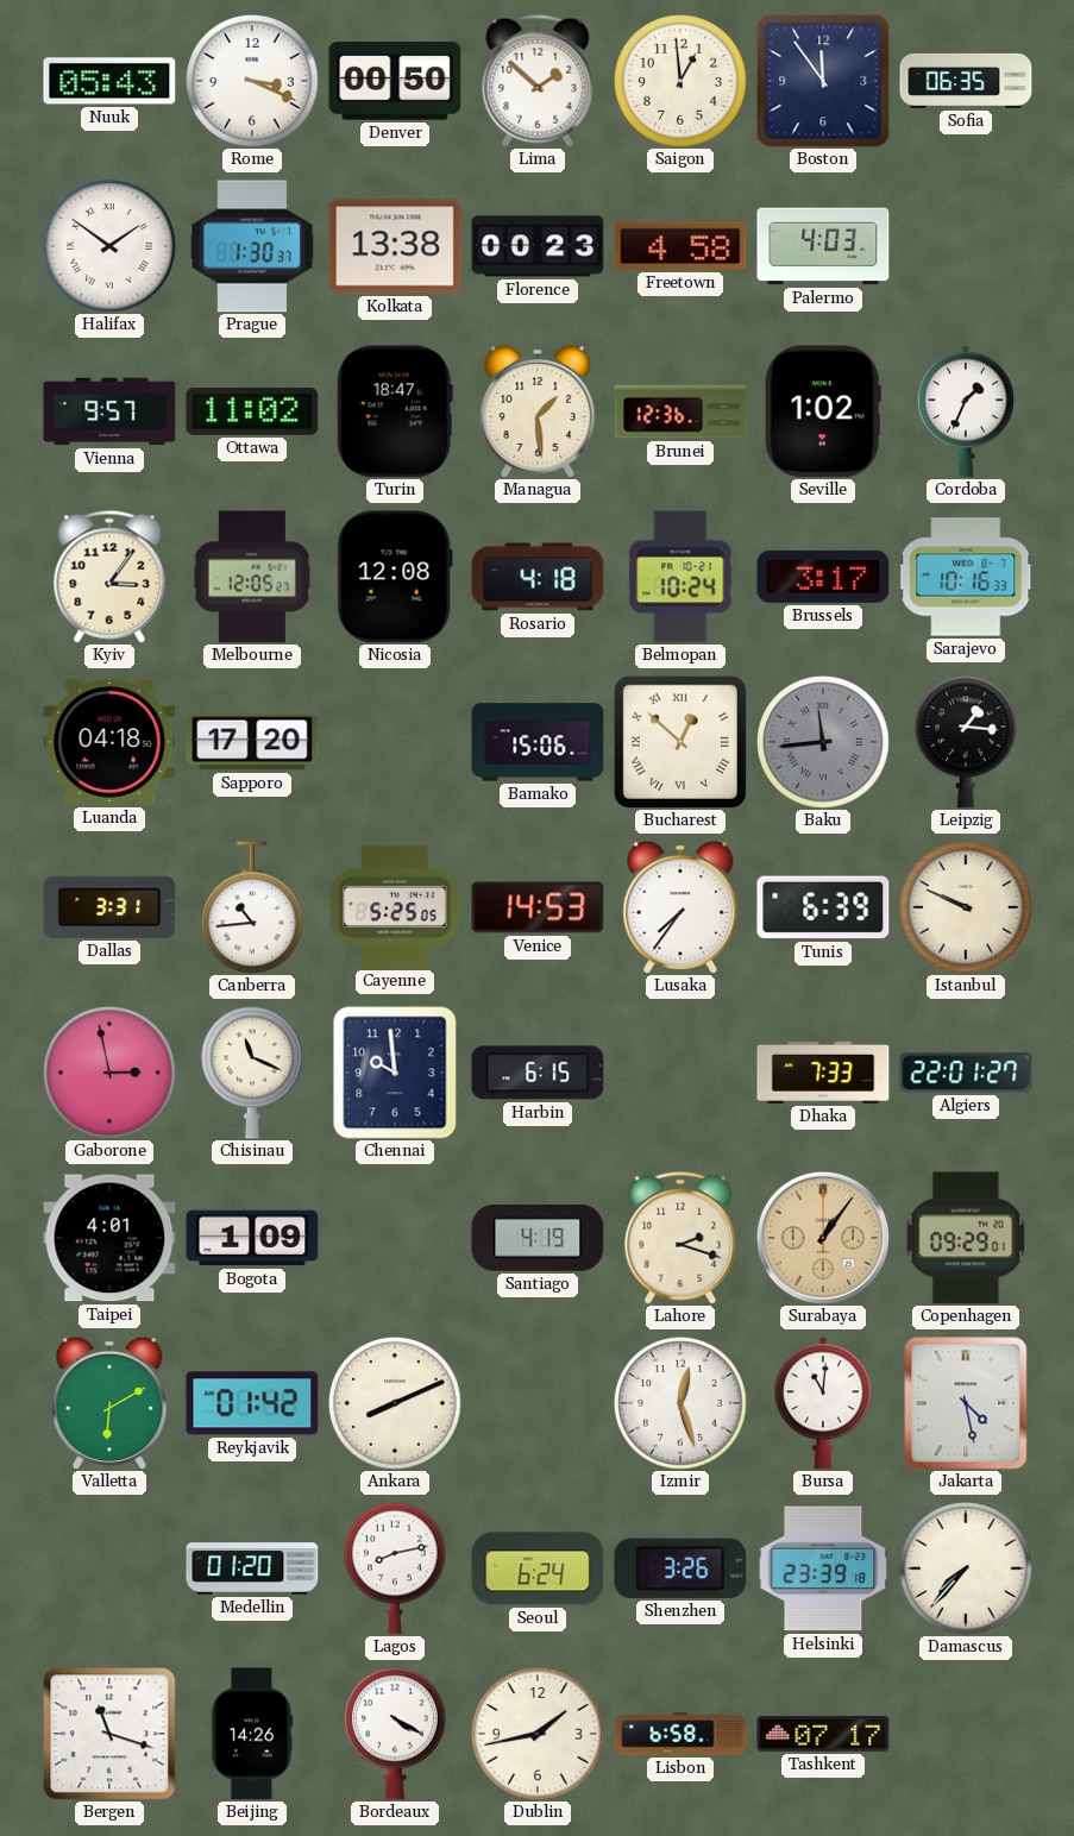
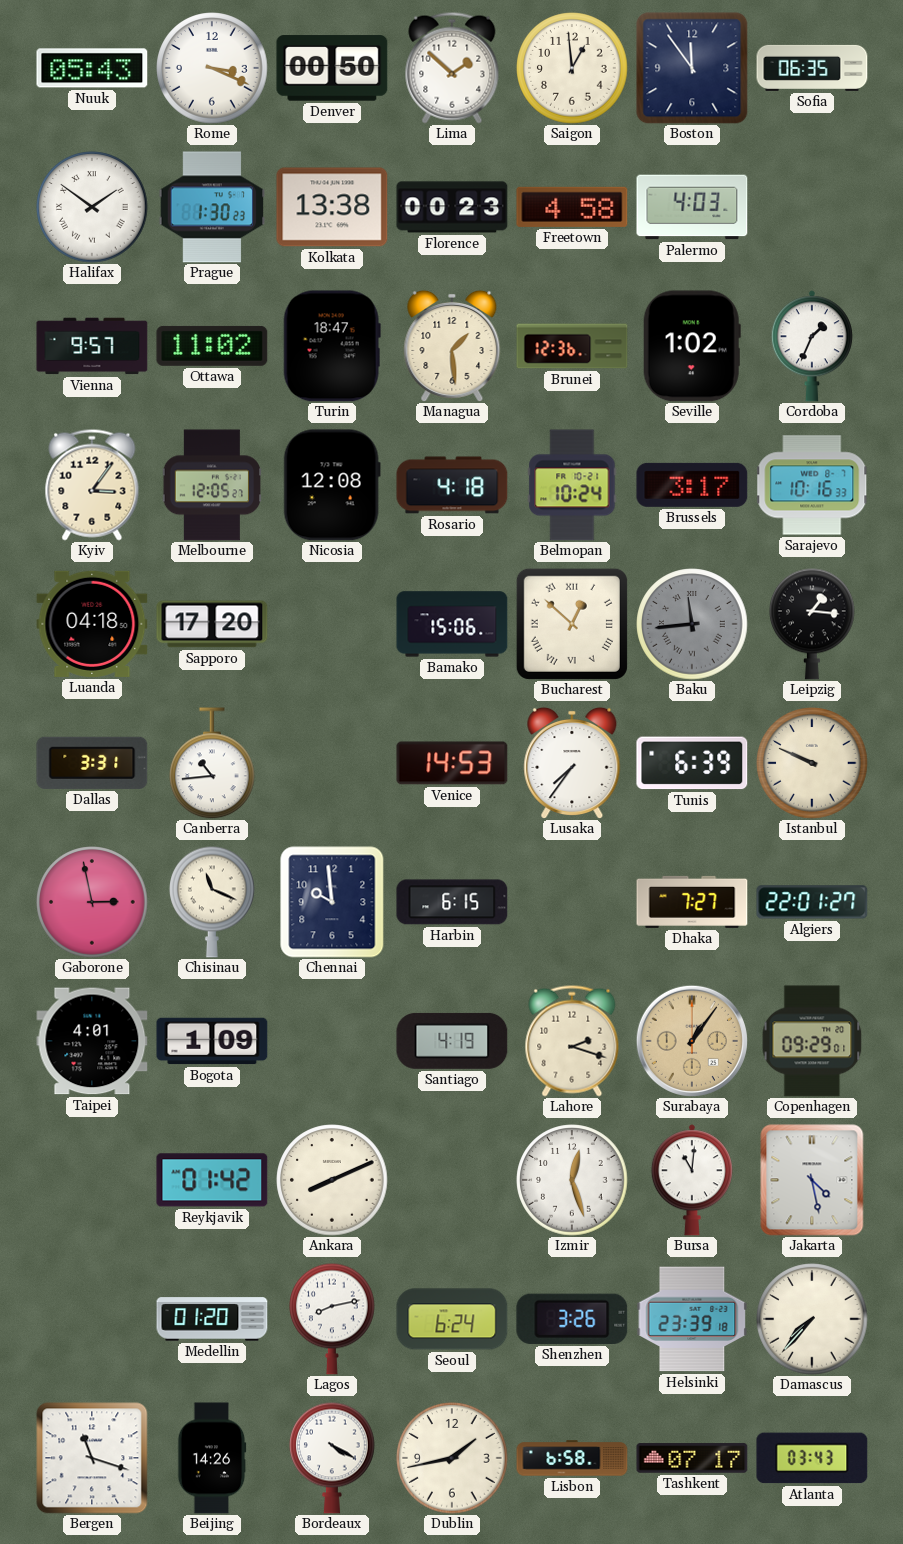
Prague: 1:30:37 -> 1:30:23
Cayenne: 5:25 -> none
Dhaka: 7:33 -> 7:27
Valletta: 6:10 -> none
Atlanta: none -> 03:43
